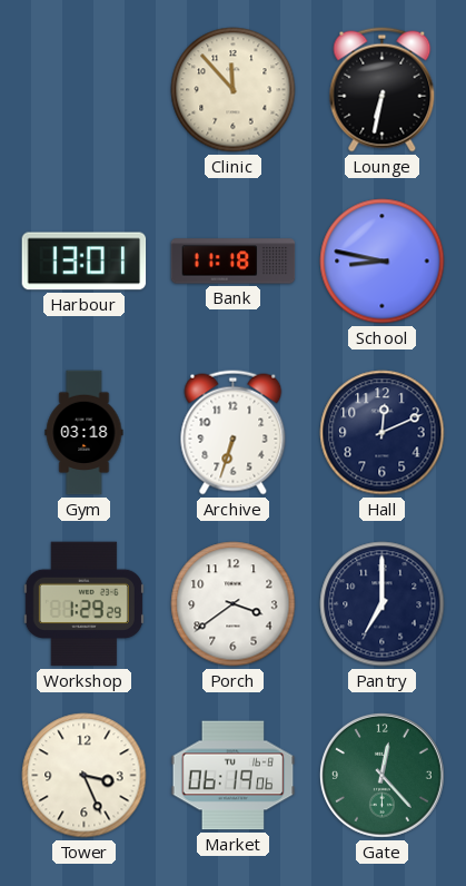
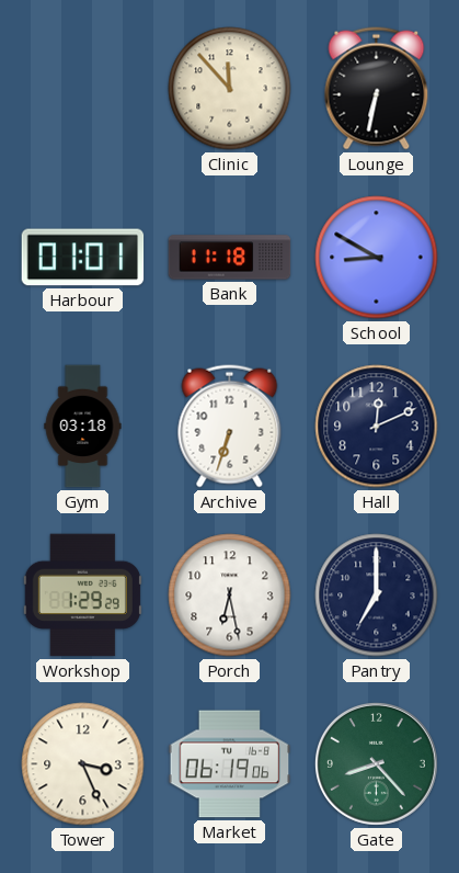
Harbour: 13:01 -> 01:01
School: 8:47 -> 8:50
Porch: 3:39 -> 6:28
Gate: 12:23 -> 8:23
